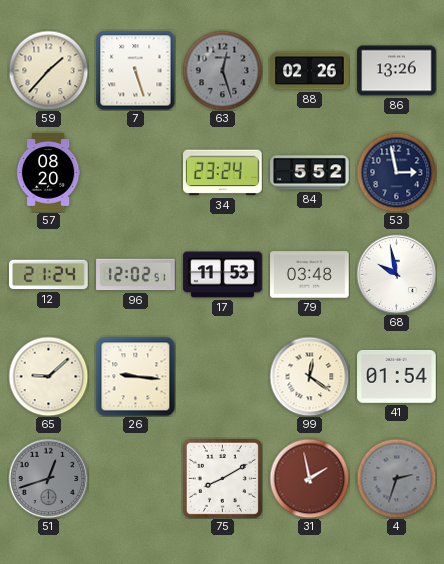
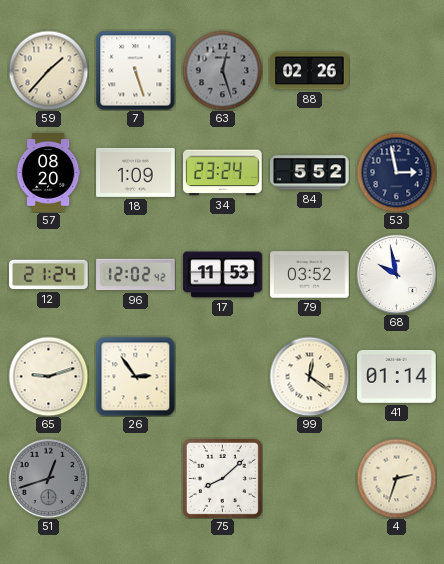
86: 13:26 -> none
18: none -> 1:09
96: 12:02:51 -> 12:02:42
79: 03:48 -> 03:52
65: 9:08 -> 9:12
26: 9:16 -> 2:54
41: 01:54 -> 01:14
75: 8:10 -> 8:08
31: 1:58 -> none
4 dial: grey -> cream
